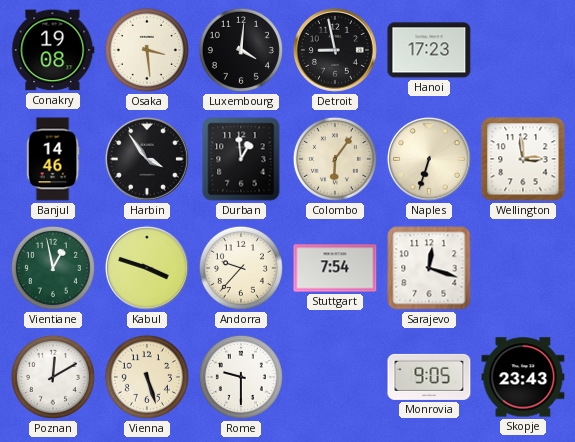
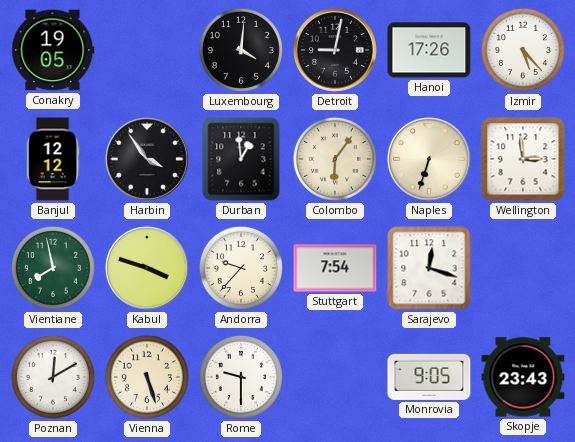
Conakry: 19:08 -> 19:05
Osaka: 3:29 -> none
Detroit: 8:58 -> 9:02
Hanoi: 17:23 -> 17:26
Izmir: none -> 5:23
Banjul: 14:46 -> 12:12
Vientiane: 12:58 -> 7:58
